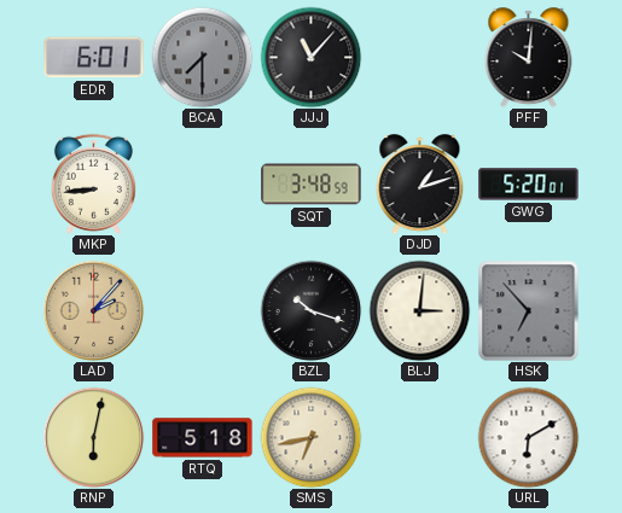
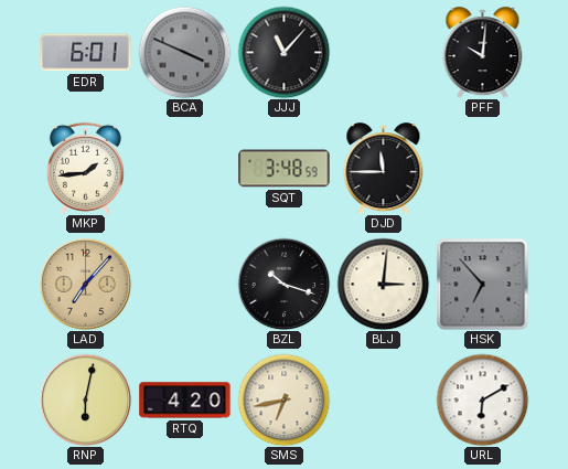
BCA: 7:30 -> 3:49
MKP: 8:44 -> 1:44
DJD: 1:12 -> 11:45
GWG: 5:20 -> none
LAD: 2:07 -> 7:07
RTQ: 5:18 -> 4:20
